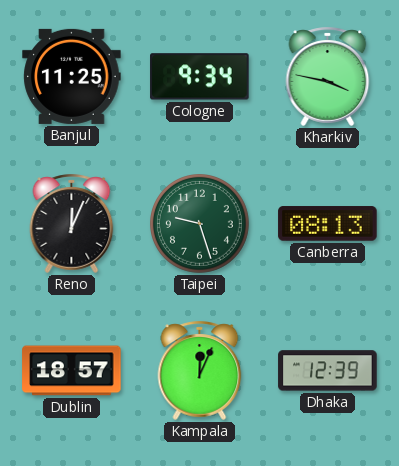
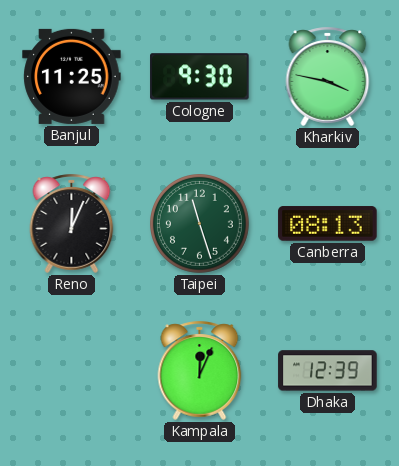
Cologne: 9:34 -> 9:30
Taipei: 9:27 -> 11:27
Dublin: 18:57 -> none
